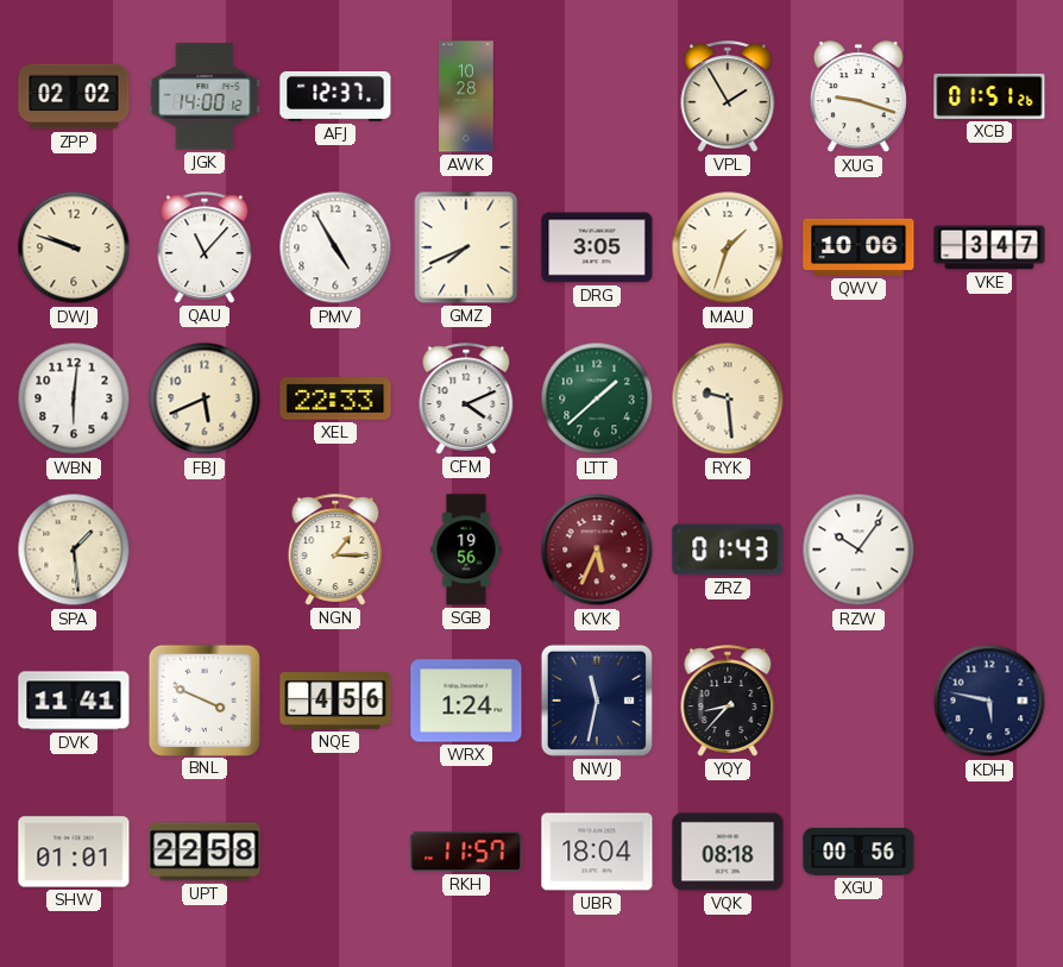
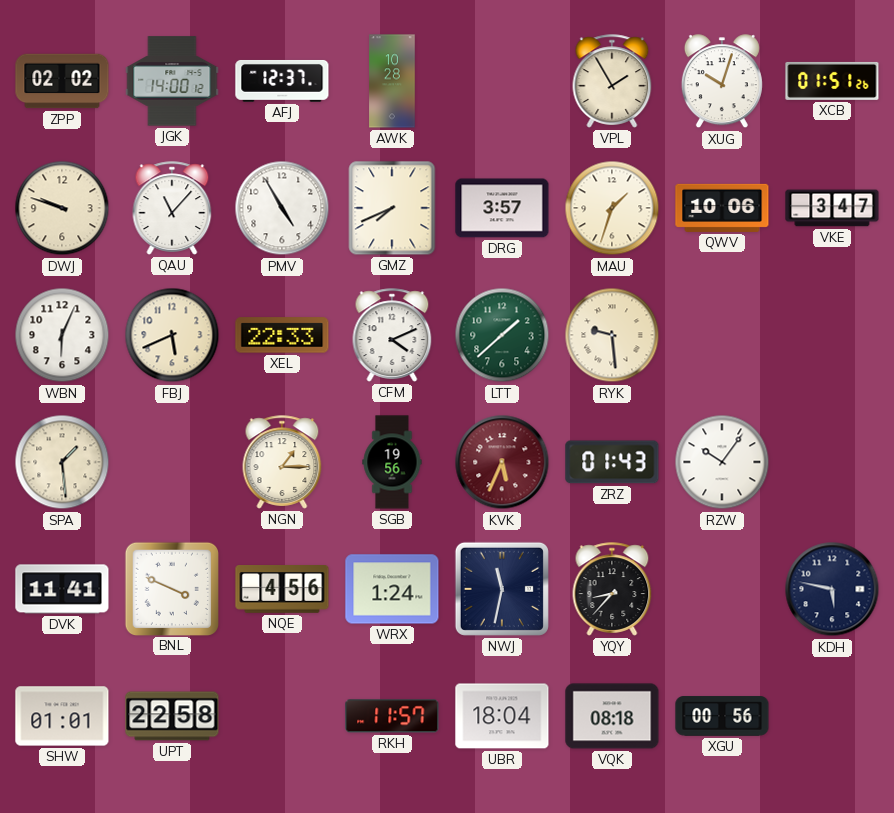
XUG: 9:18 -> 10:03
DRG: 3:05 -> 3:57
WBN: 6:01 -> 6:04
